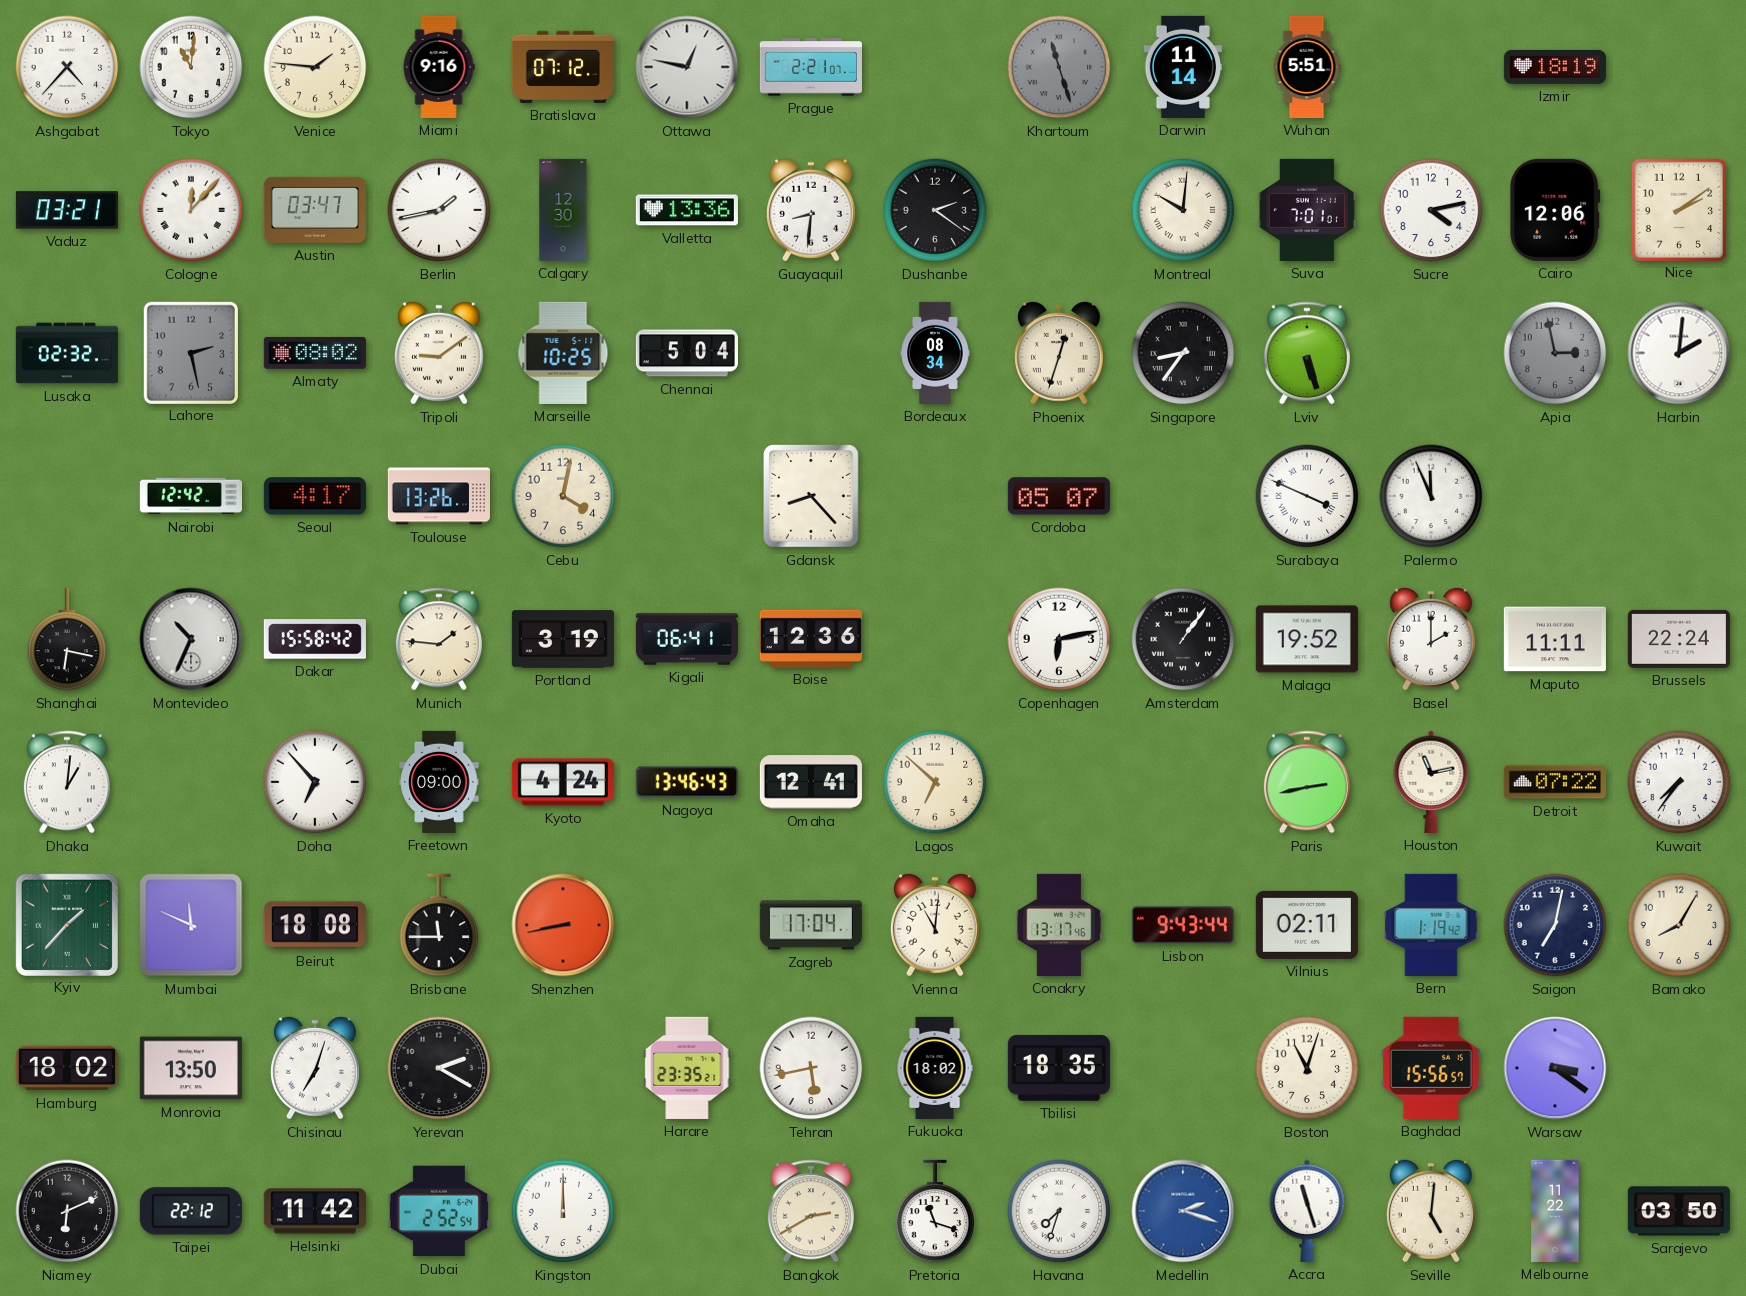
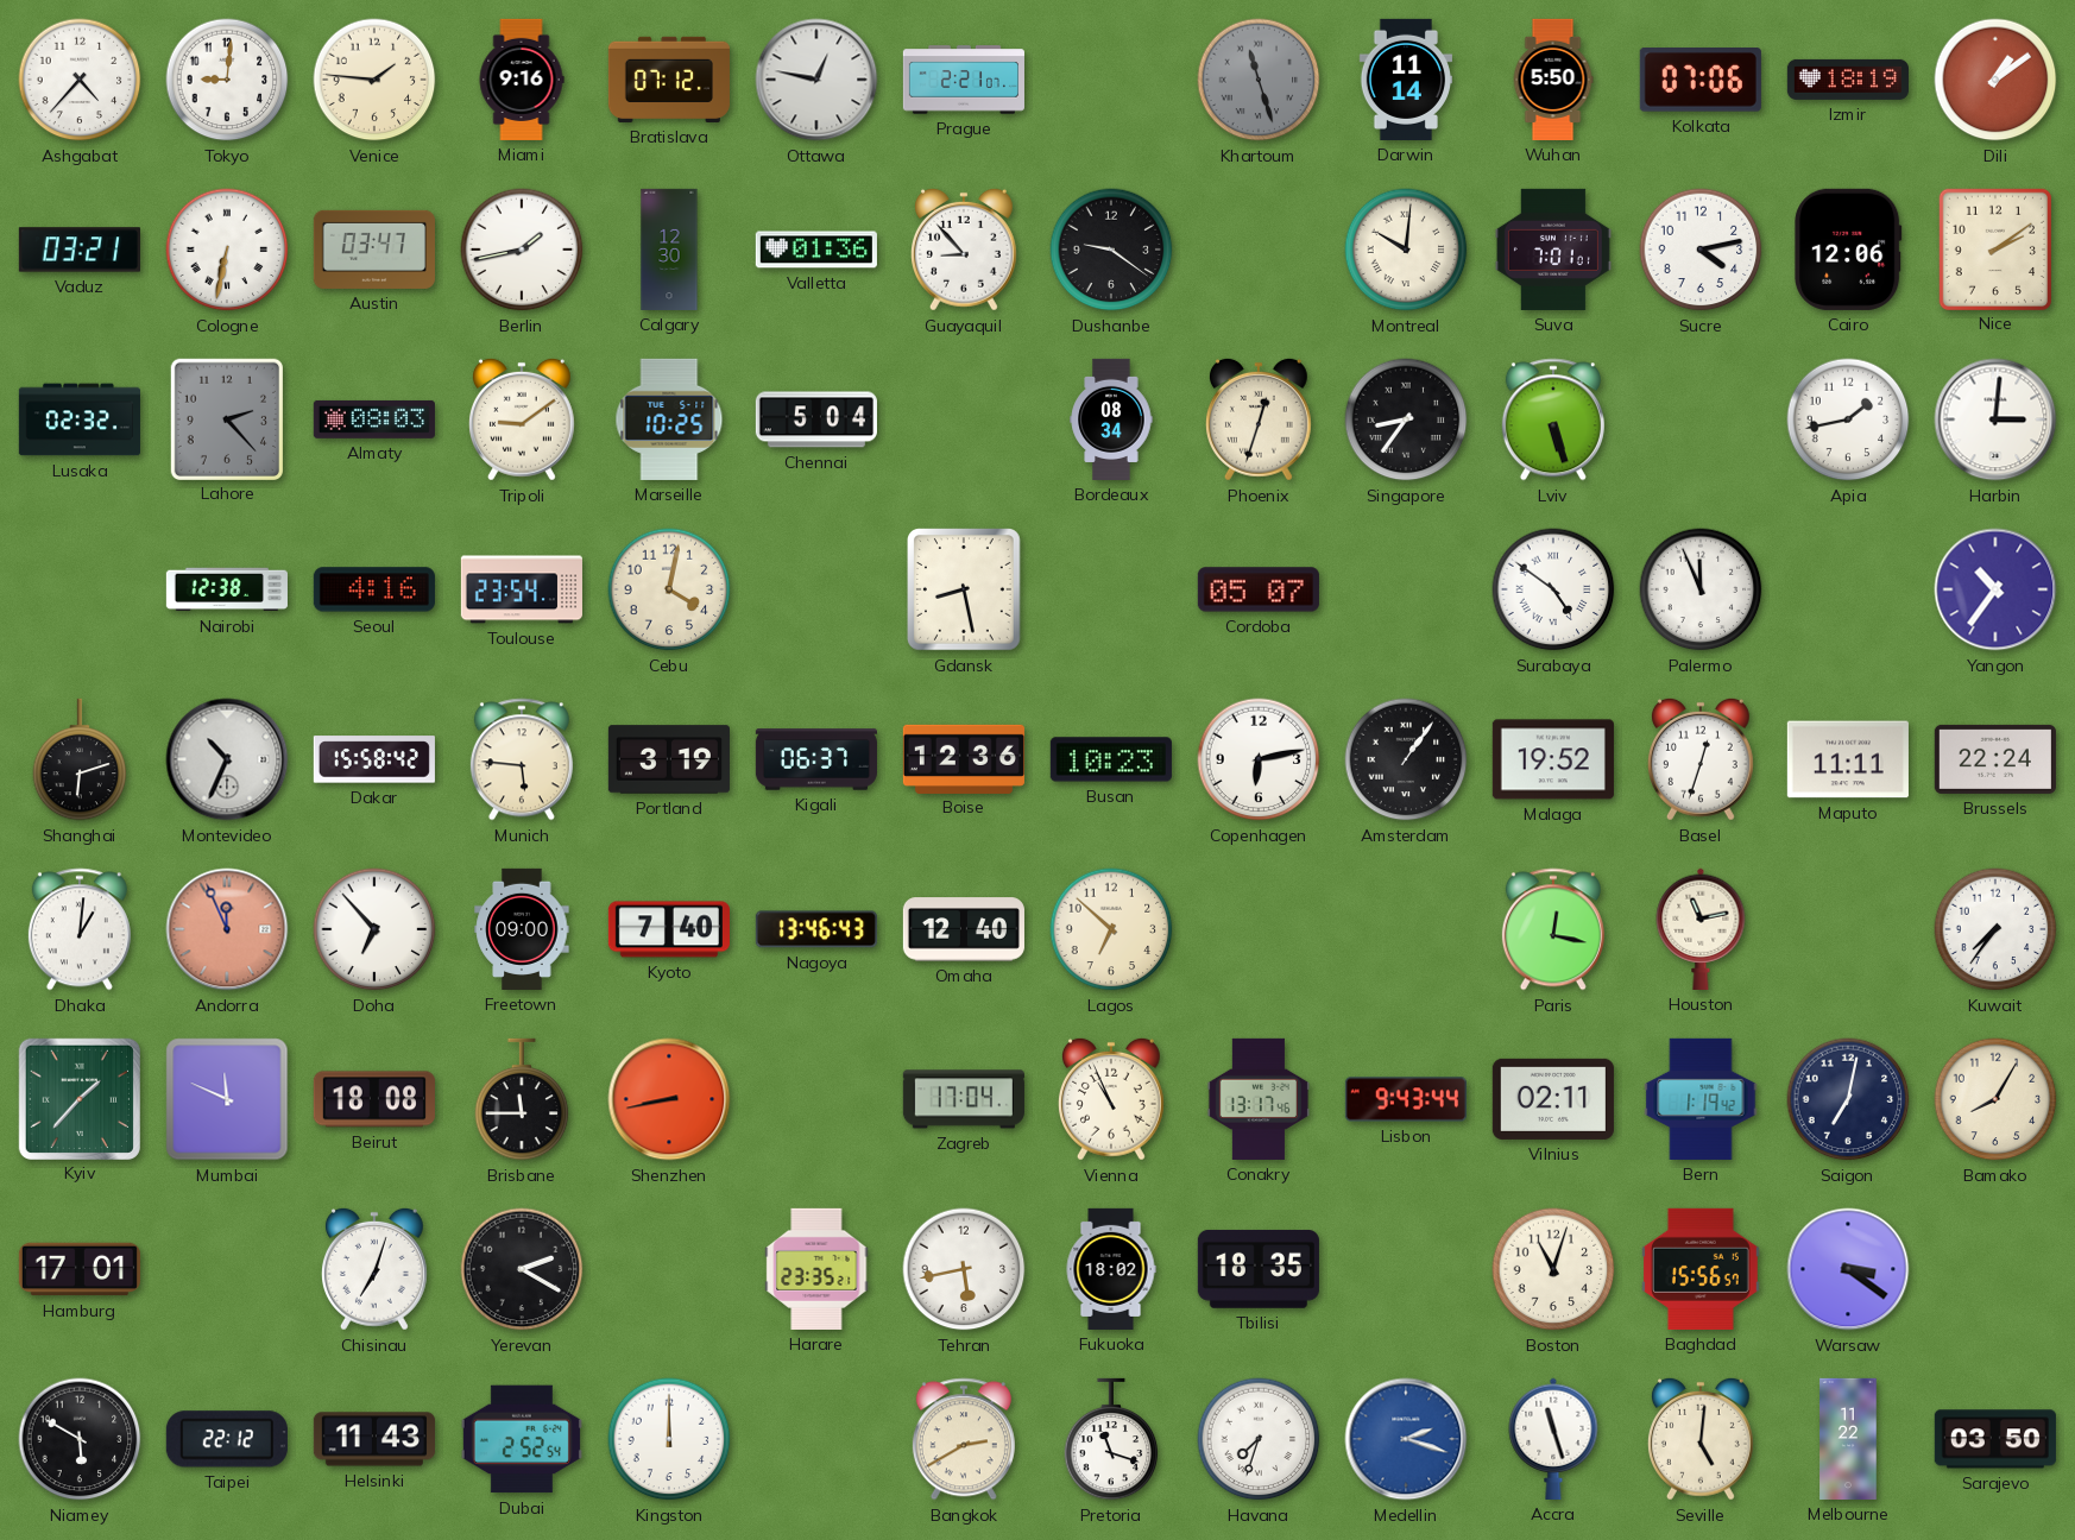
Tokyo: 11:01 -> 9:01
Wuhan: 5:51 -> 5:50
Kolkata: none -> 07:06
Dili: none -> 1:09
Cologne: 12:07 -> 6:32
Valletta: 13:36 -> 01:36
Guayaquil: 8:31 -> 8:53
Dushanbe: 2:21 -> 9:21
Lahore: 2:28 -> 2:23
Almaty: 08:02 -> 08:03
Apia: 2:58 -> 1:43
Apia dial: grey -> white
Harbin: 2:01 -> 3:01
Nairobi: 12:42 -> 12:38
Seoul: 4:17 -> 4:16
Toulouse: 13:26 -> 23:54
Gdansk: 8:23 -> 8:28
Surabaya: 3:49 -> 4:51
Yangon: none -> 10:36
Shanghai: 6:17 -> 6:12
Munich: 1:46 -> 5:46
Kigali: 06:41 -> 06:37
Busan: none -> 10:23
Basel: 2:00 -> 12:33
Andorra: none -> 11:56
Kyoto: 4:24 -> 7:40
Omaha: 12:41 -> 12:40
Paris: 2:43 -> 12:17
Detroit: 07:22 -> none
Vienna: 11:01 -> 10:56
Hamburg: 18:02 -> 17:01
Monrovia: 13:50 -> none
Niamey: 6:11 -> 5:50
Helsinki: 11:42 -> 11:43
